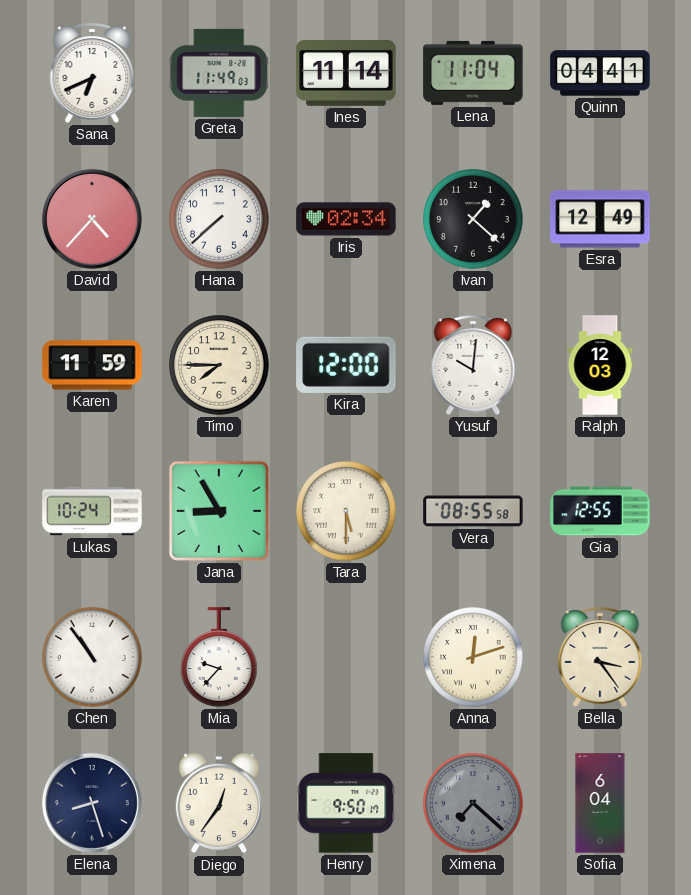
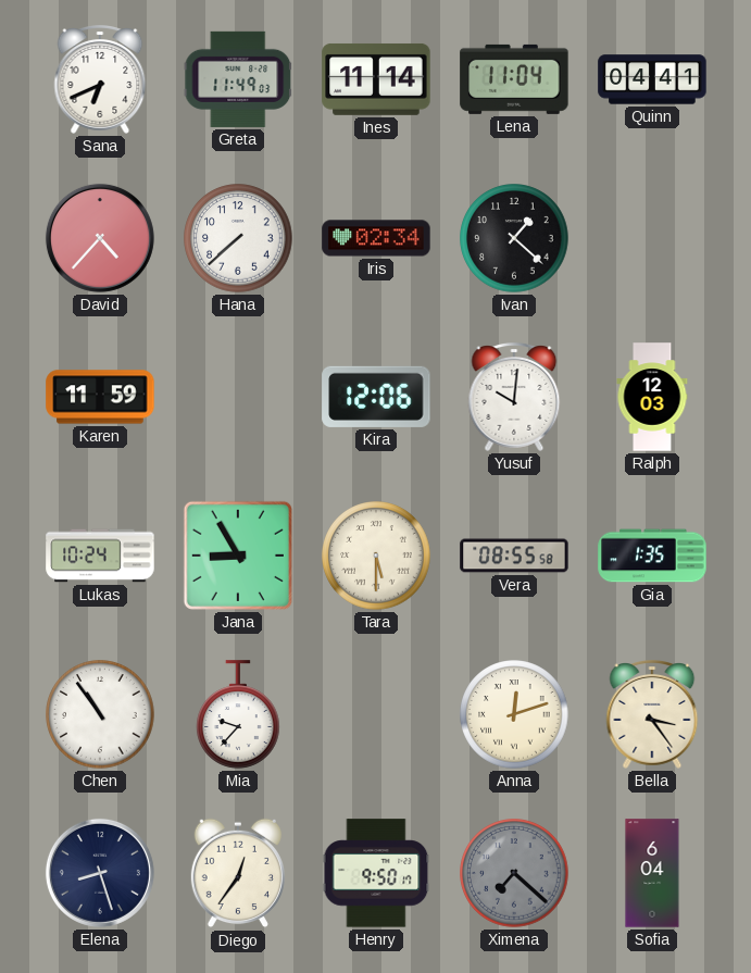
Esra: 12:49 -> none
Timo: 7:45 -> none
Kira: 12:00 -> 12:06
Gia: 12:55 -> 1:35
